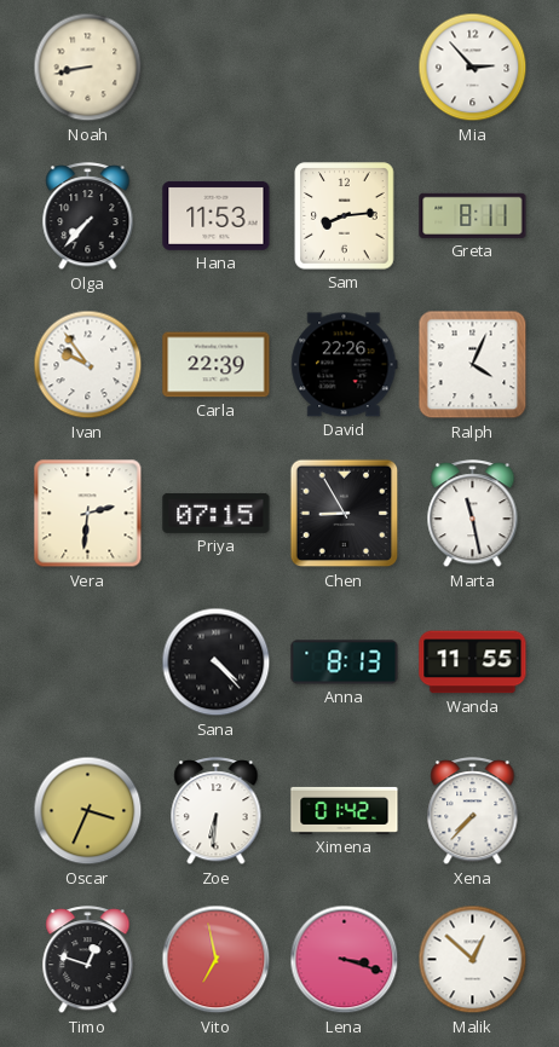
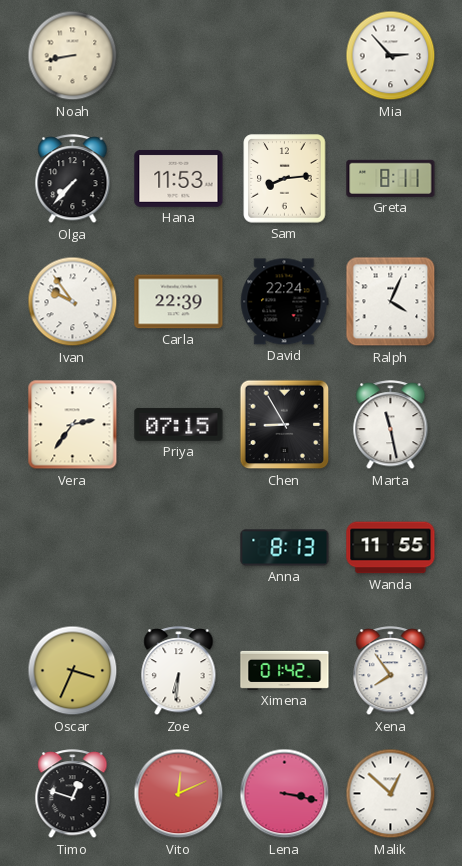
David: 22:26 -> 22:24
Vera: 2:31 -> 2:36
Sana: 4:23 -> none
Xena: 7:37 -> 7:54
Vito: 6:58 -> 12:11
Lena: 3:18 -> 3:17
